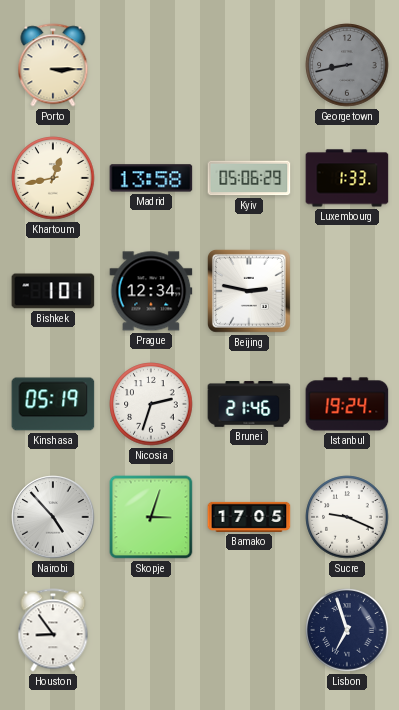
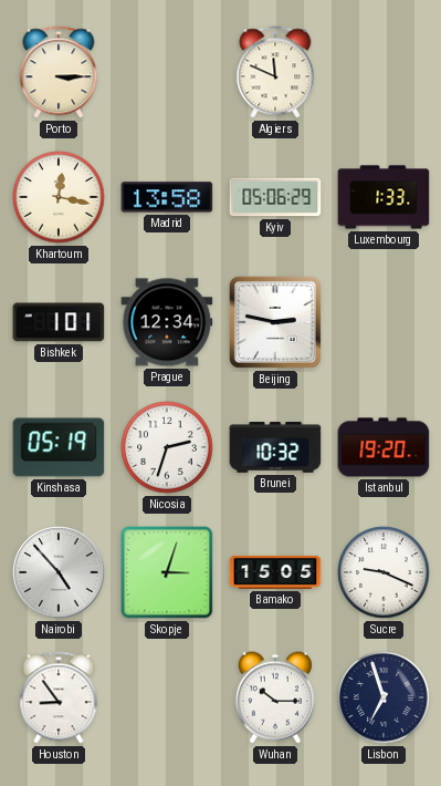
Algiers: none -> 11:49
Georgetown: 8:43 -> none
Khartoum: 12:43 -> 12:17
Brunei: 21:46 -> 10:32
Istanbul: 19:24 -> 19:20
Bamako: 17:05 -> 15:05
Wuhan: none -> 10:15
